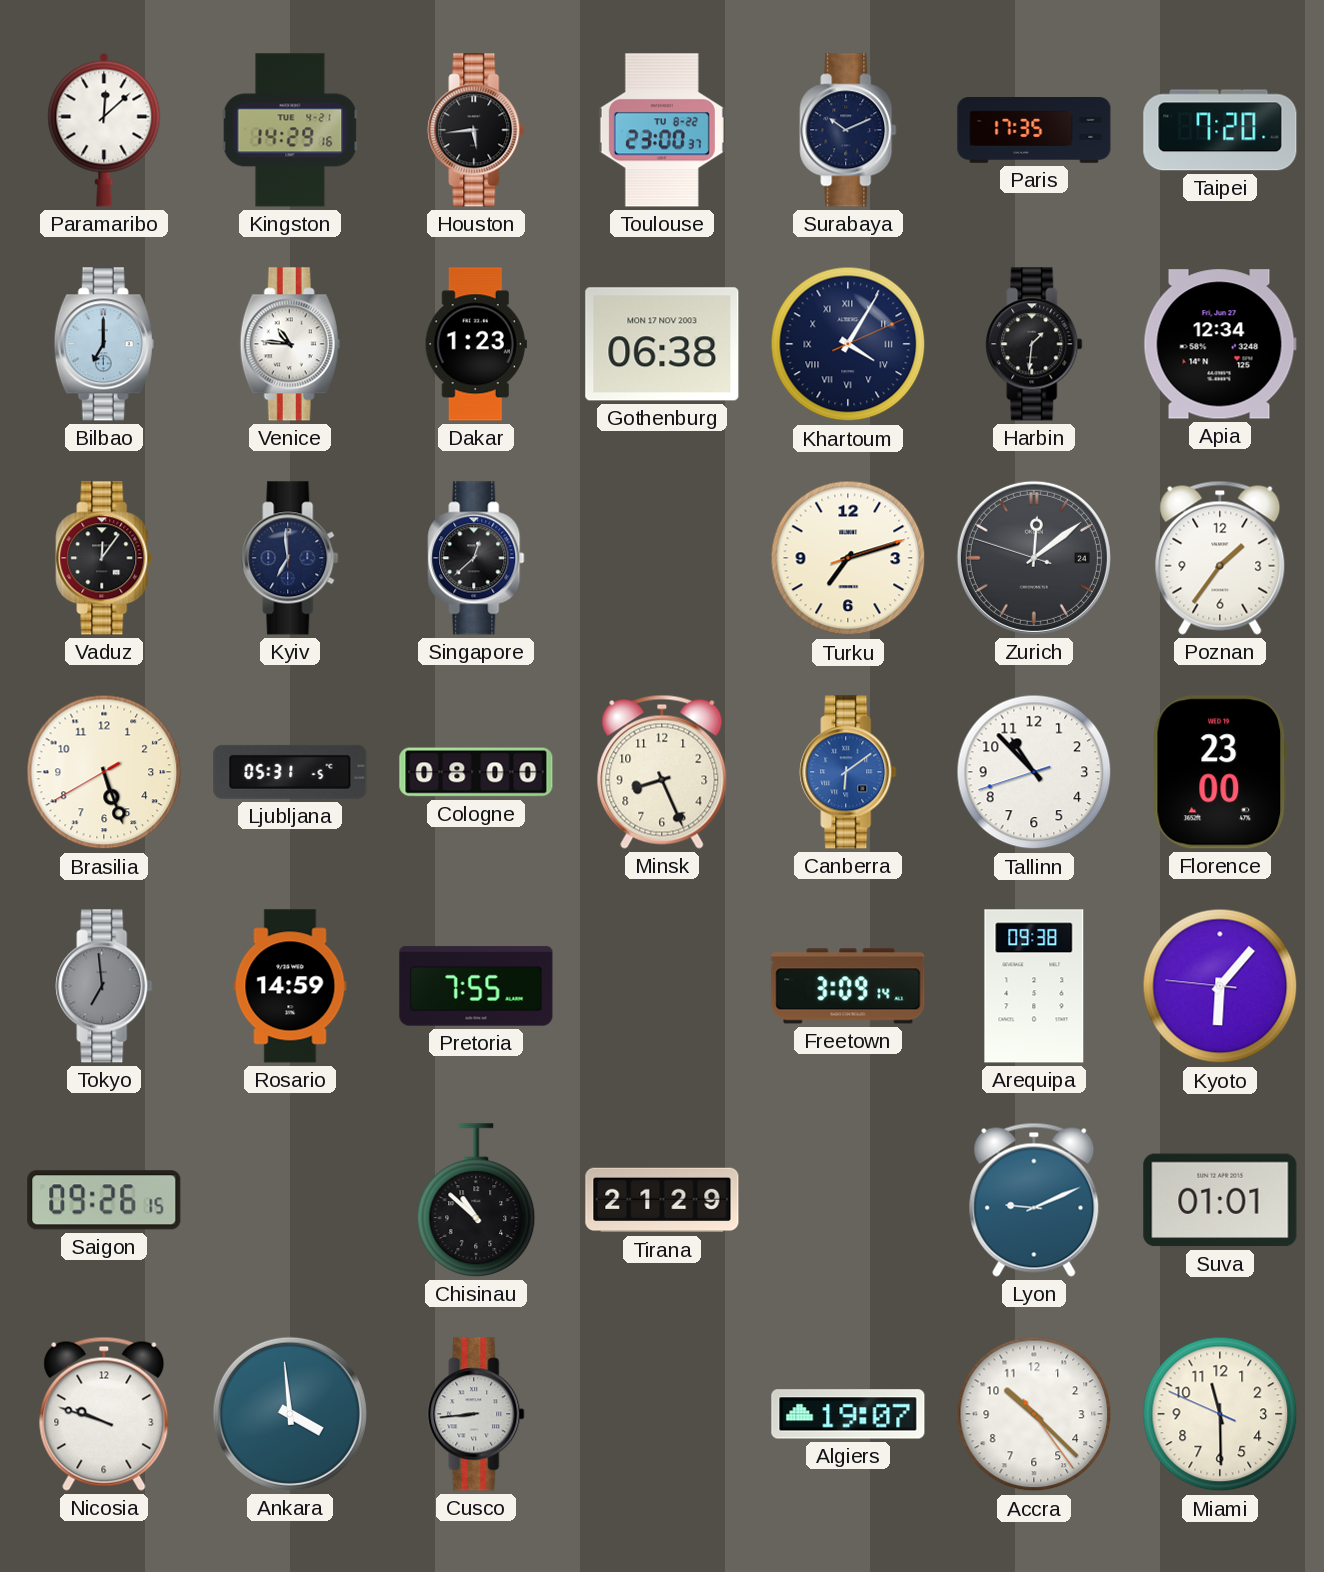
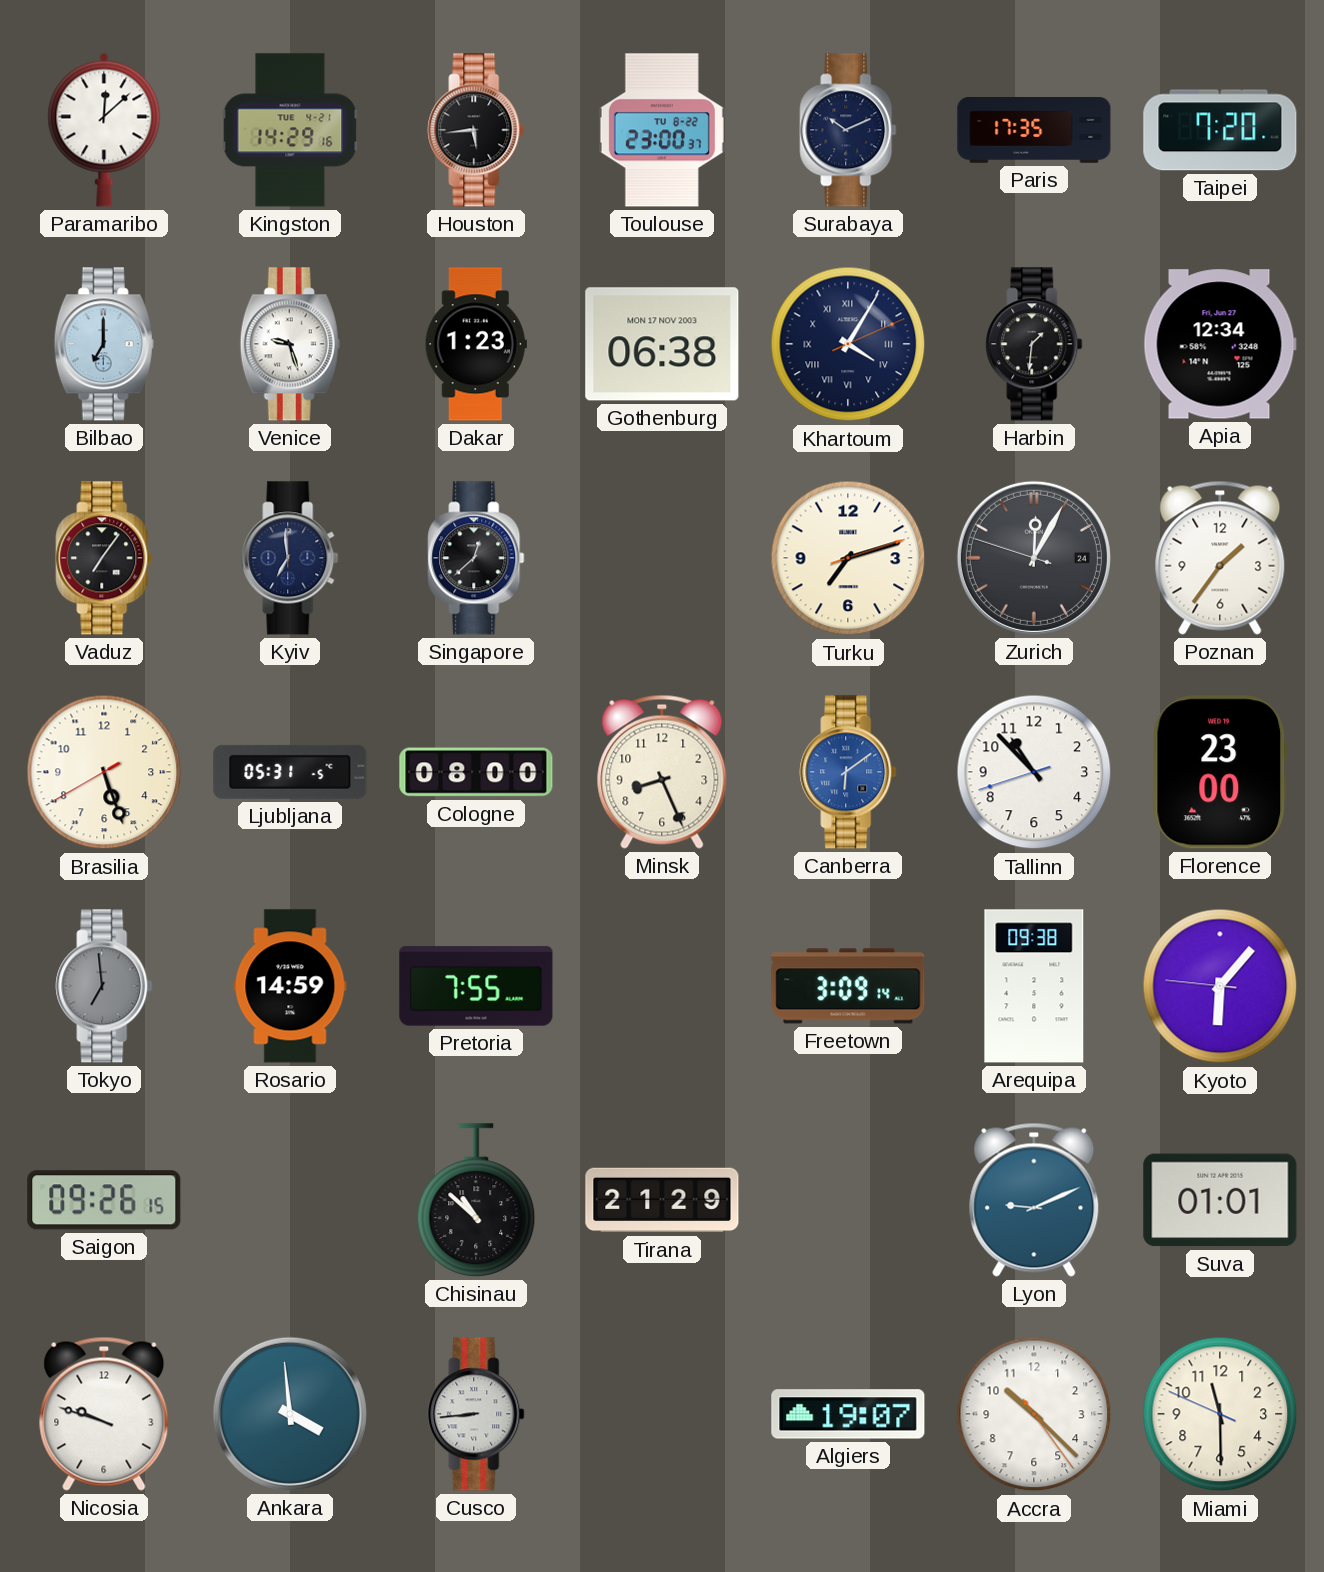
Venice: 10:46 -> 9:27
Vaduz: 12:06 -> 7:06
Zurich: 12:08 -> 12:04
